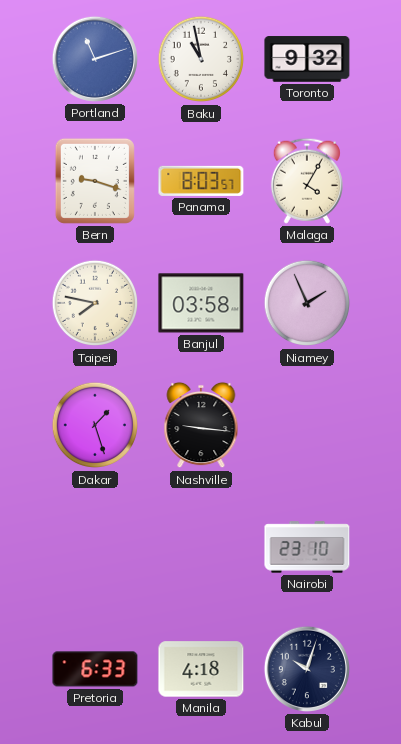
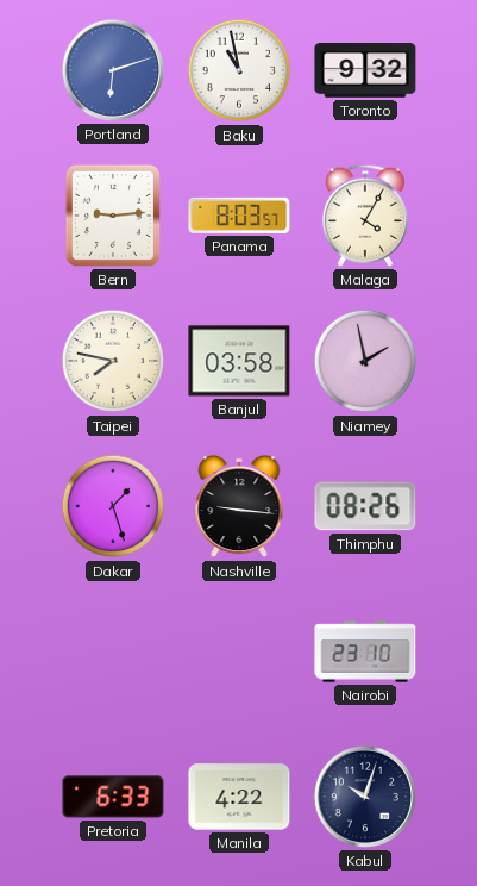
Portland: 11:12 -> 6:12
Bern: 9:18 -> 9:14
Niamey: 1:56 -> 1:58
Thimphu: none -> 08:26
Manila: 4:18 -> 4:22
